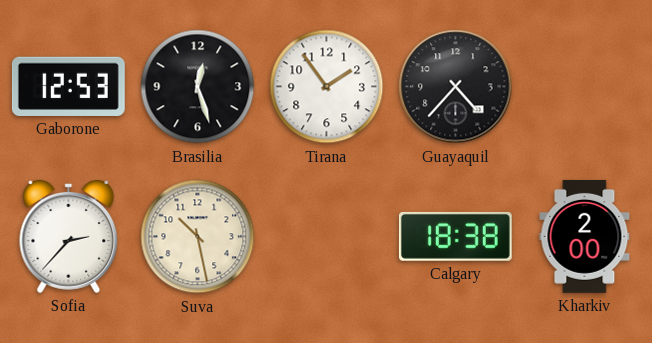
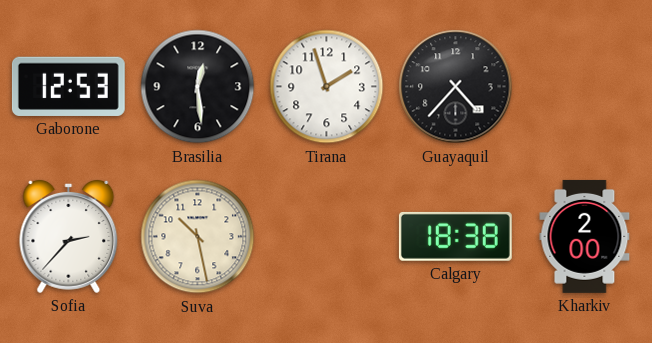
Brasilia: 12:27 -> 12:29
Tirana: 1:54 -> 1:57
